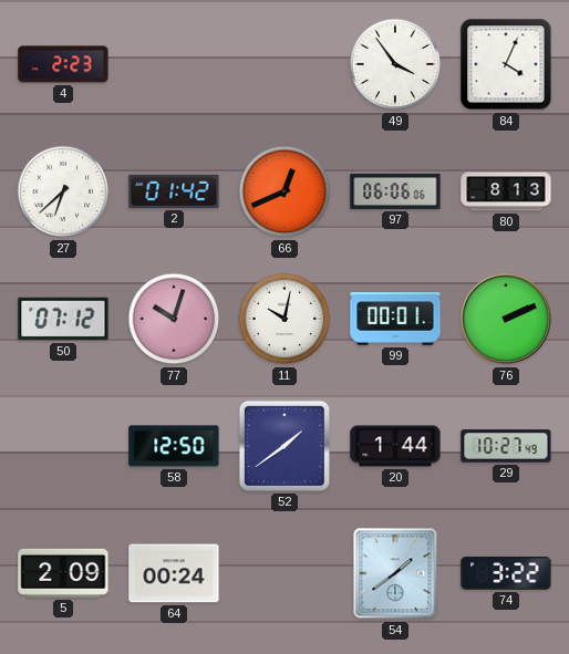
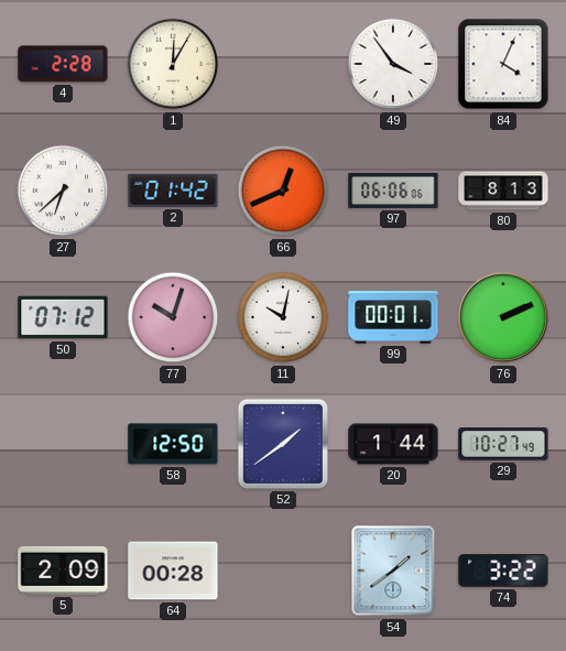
4: 2:23 -> 2:28
1: none -> 12:05
64: 00:24 -> 00:28
